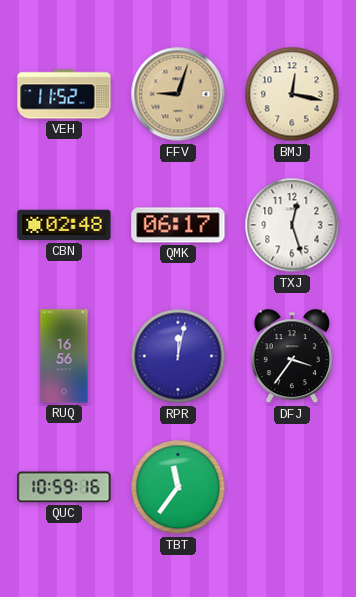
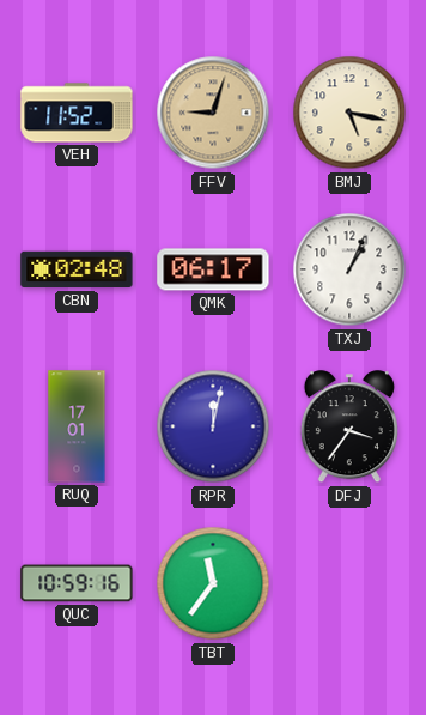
BMJ: 12:17 -> 5:17
TXJ: 12:27 -> 1:04
RUQ: 16:56 -> 17:01
